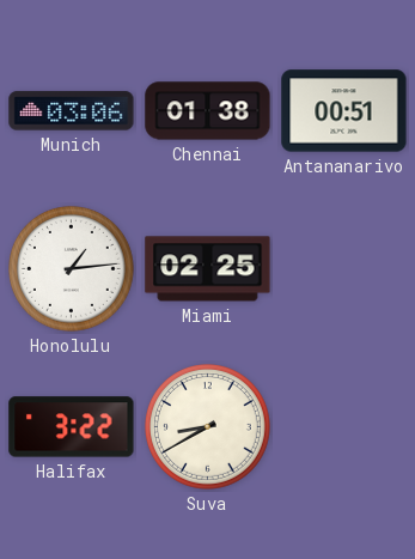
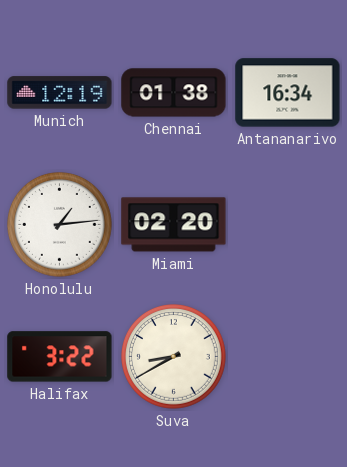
Munich: 03:06 -> 12:19
Antananarivo: 00:51 -> 16:34
Miami: 02:25 -> 02:20
